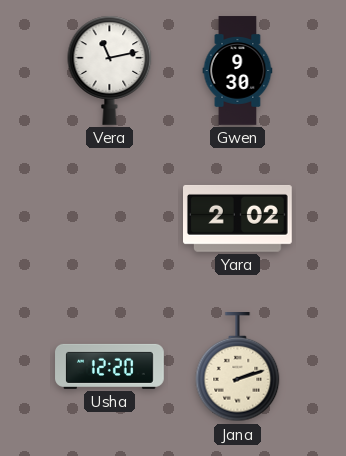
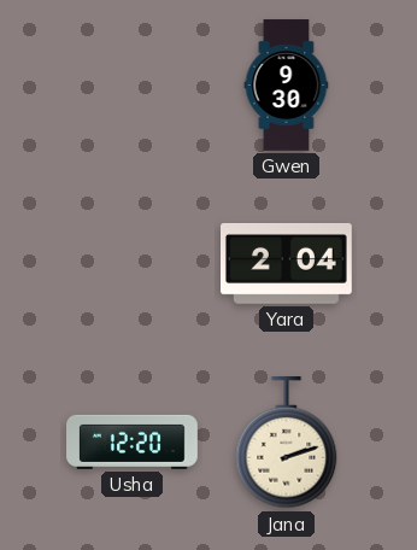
Vera: 11:13 -> none
Yara: 2:02 -> 2:04
